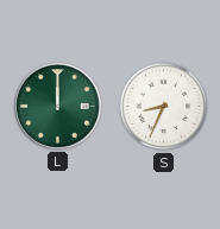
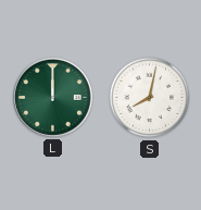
S: 8:34 -> 8:02
